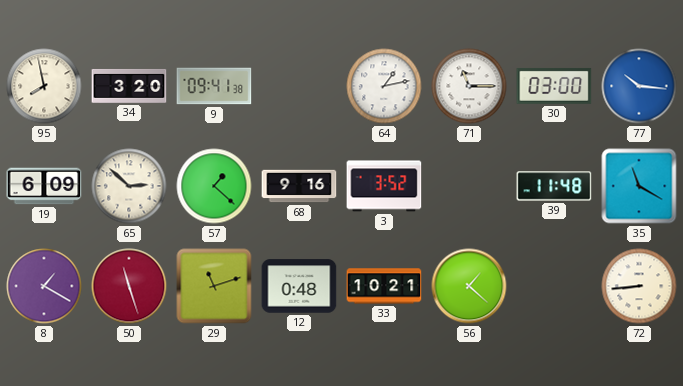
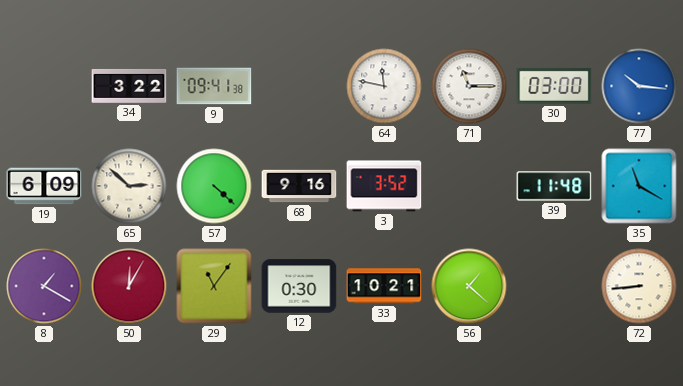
95: 7:58 -> none
34: 3:20 -> 3:22
64: 1:13 -> 11:47
57: 1:22 -> 4:22
50: 11:27 -> 12:05
29: 11:12 -> 11:06
12: 0:48 -> 0:30
